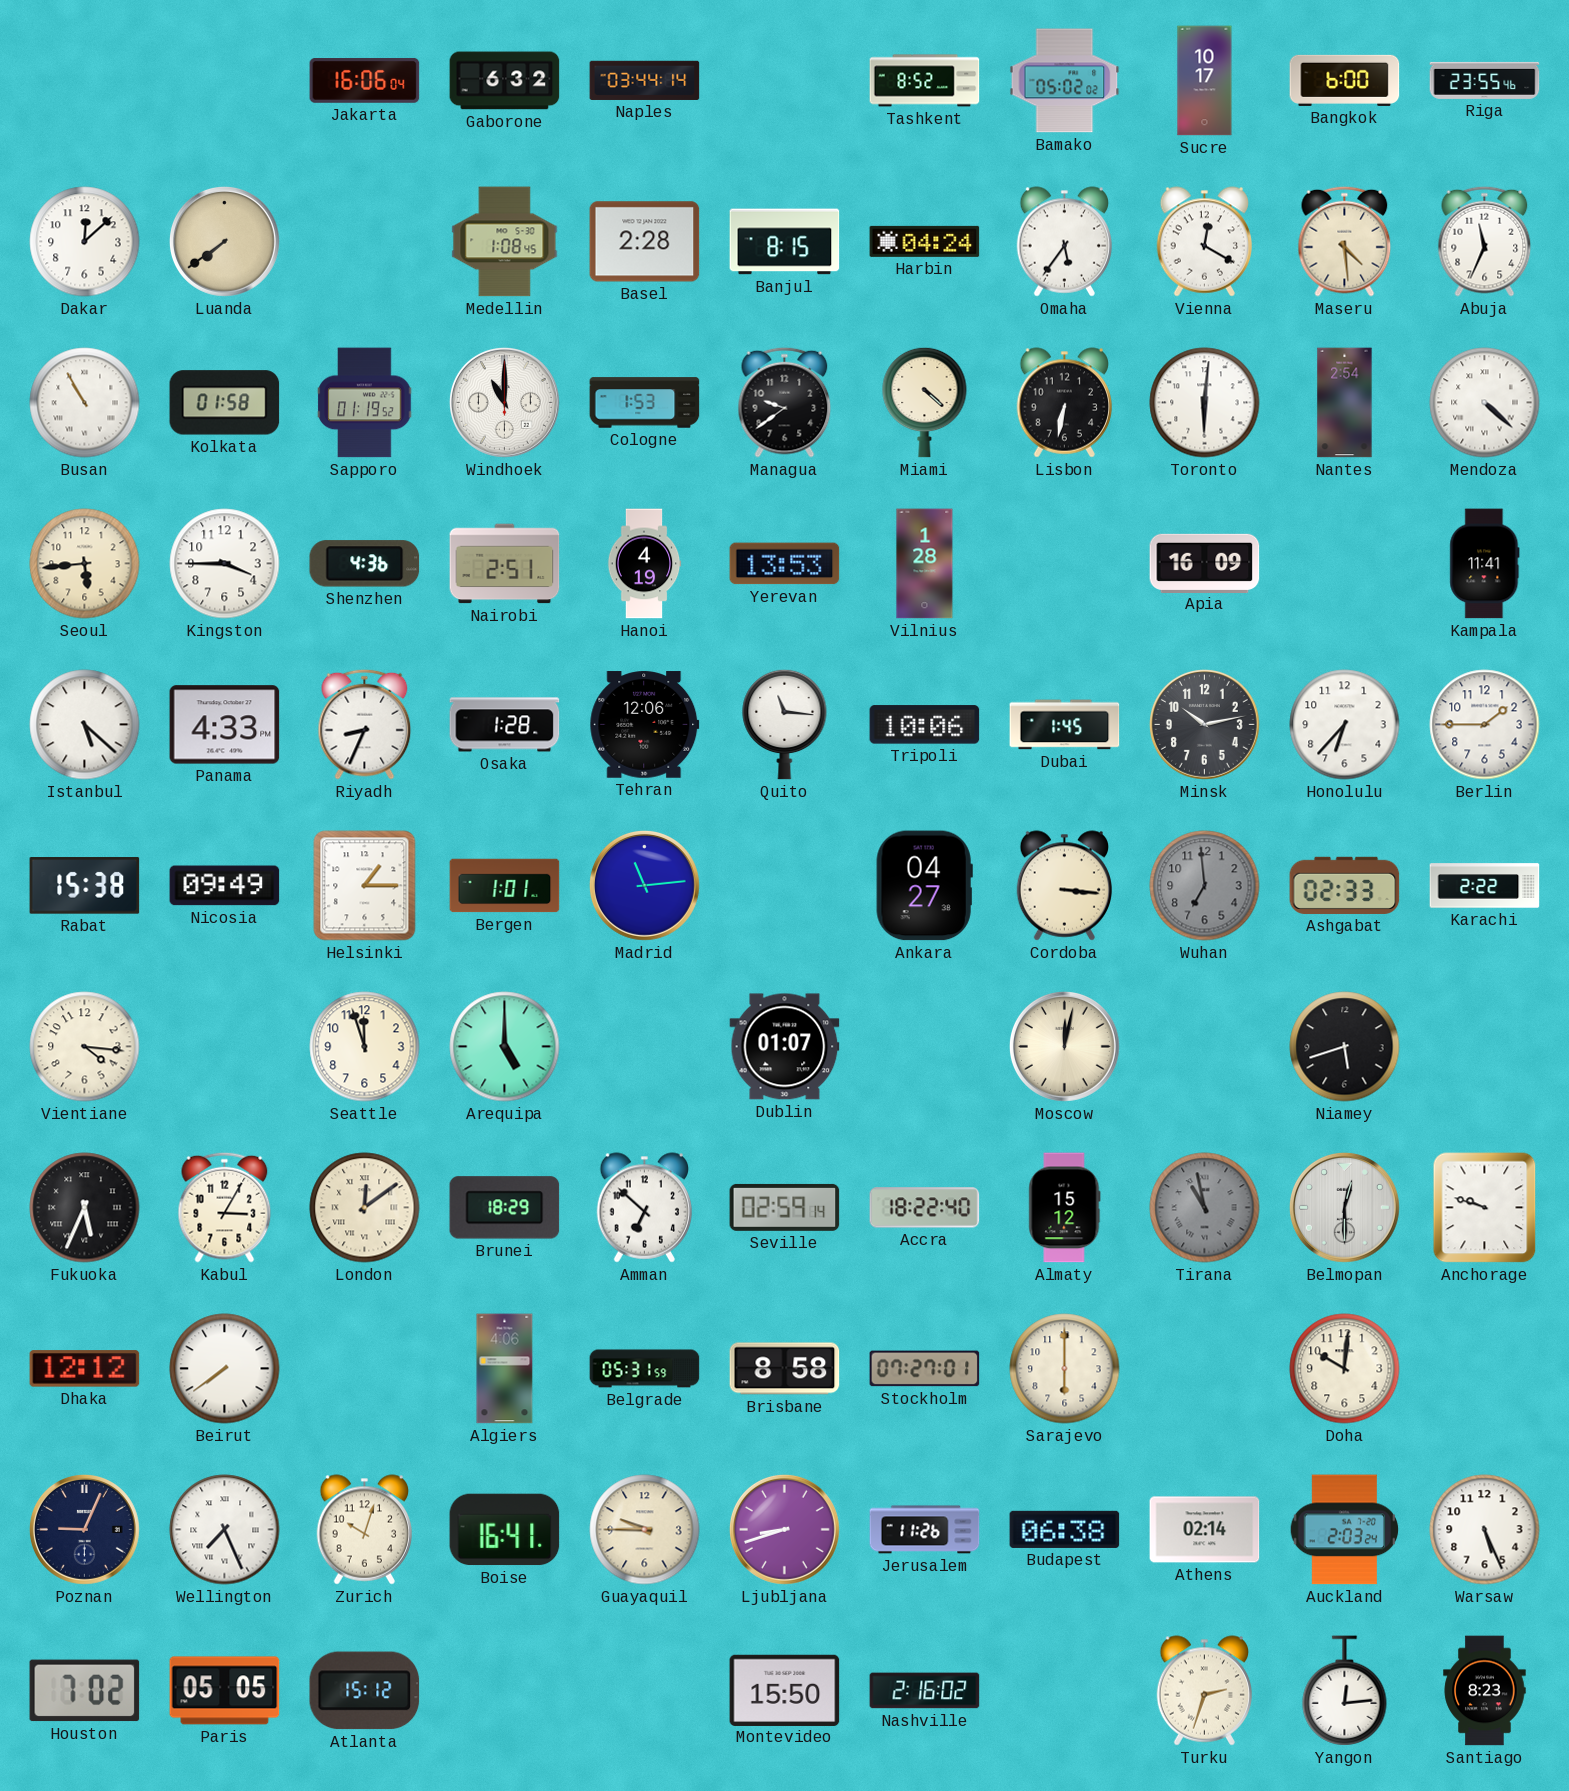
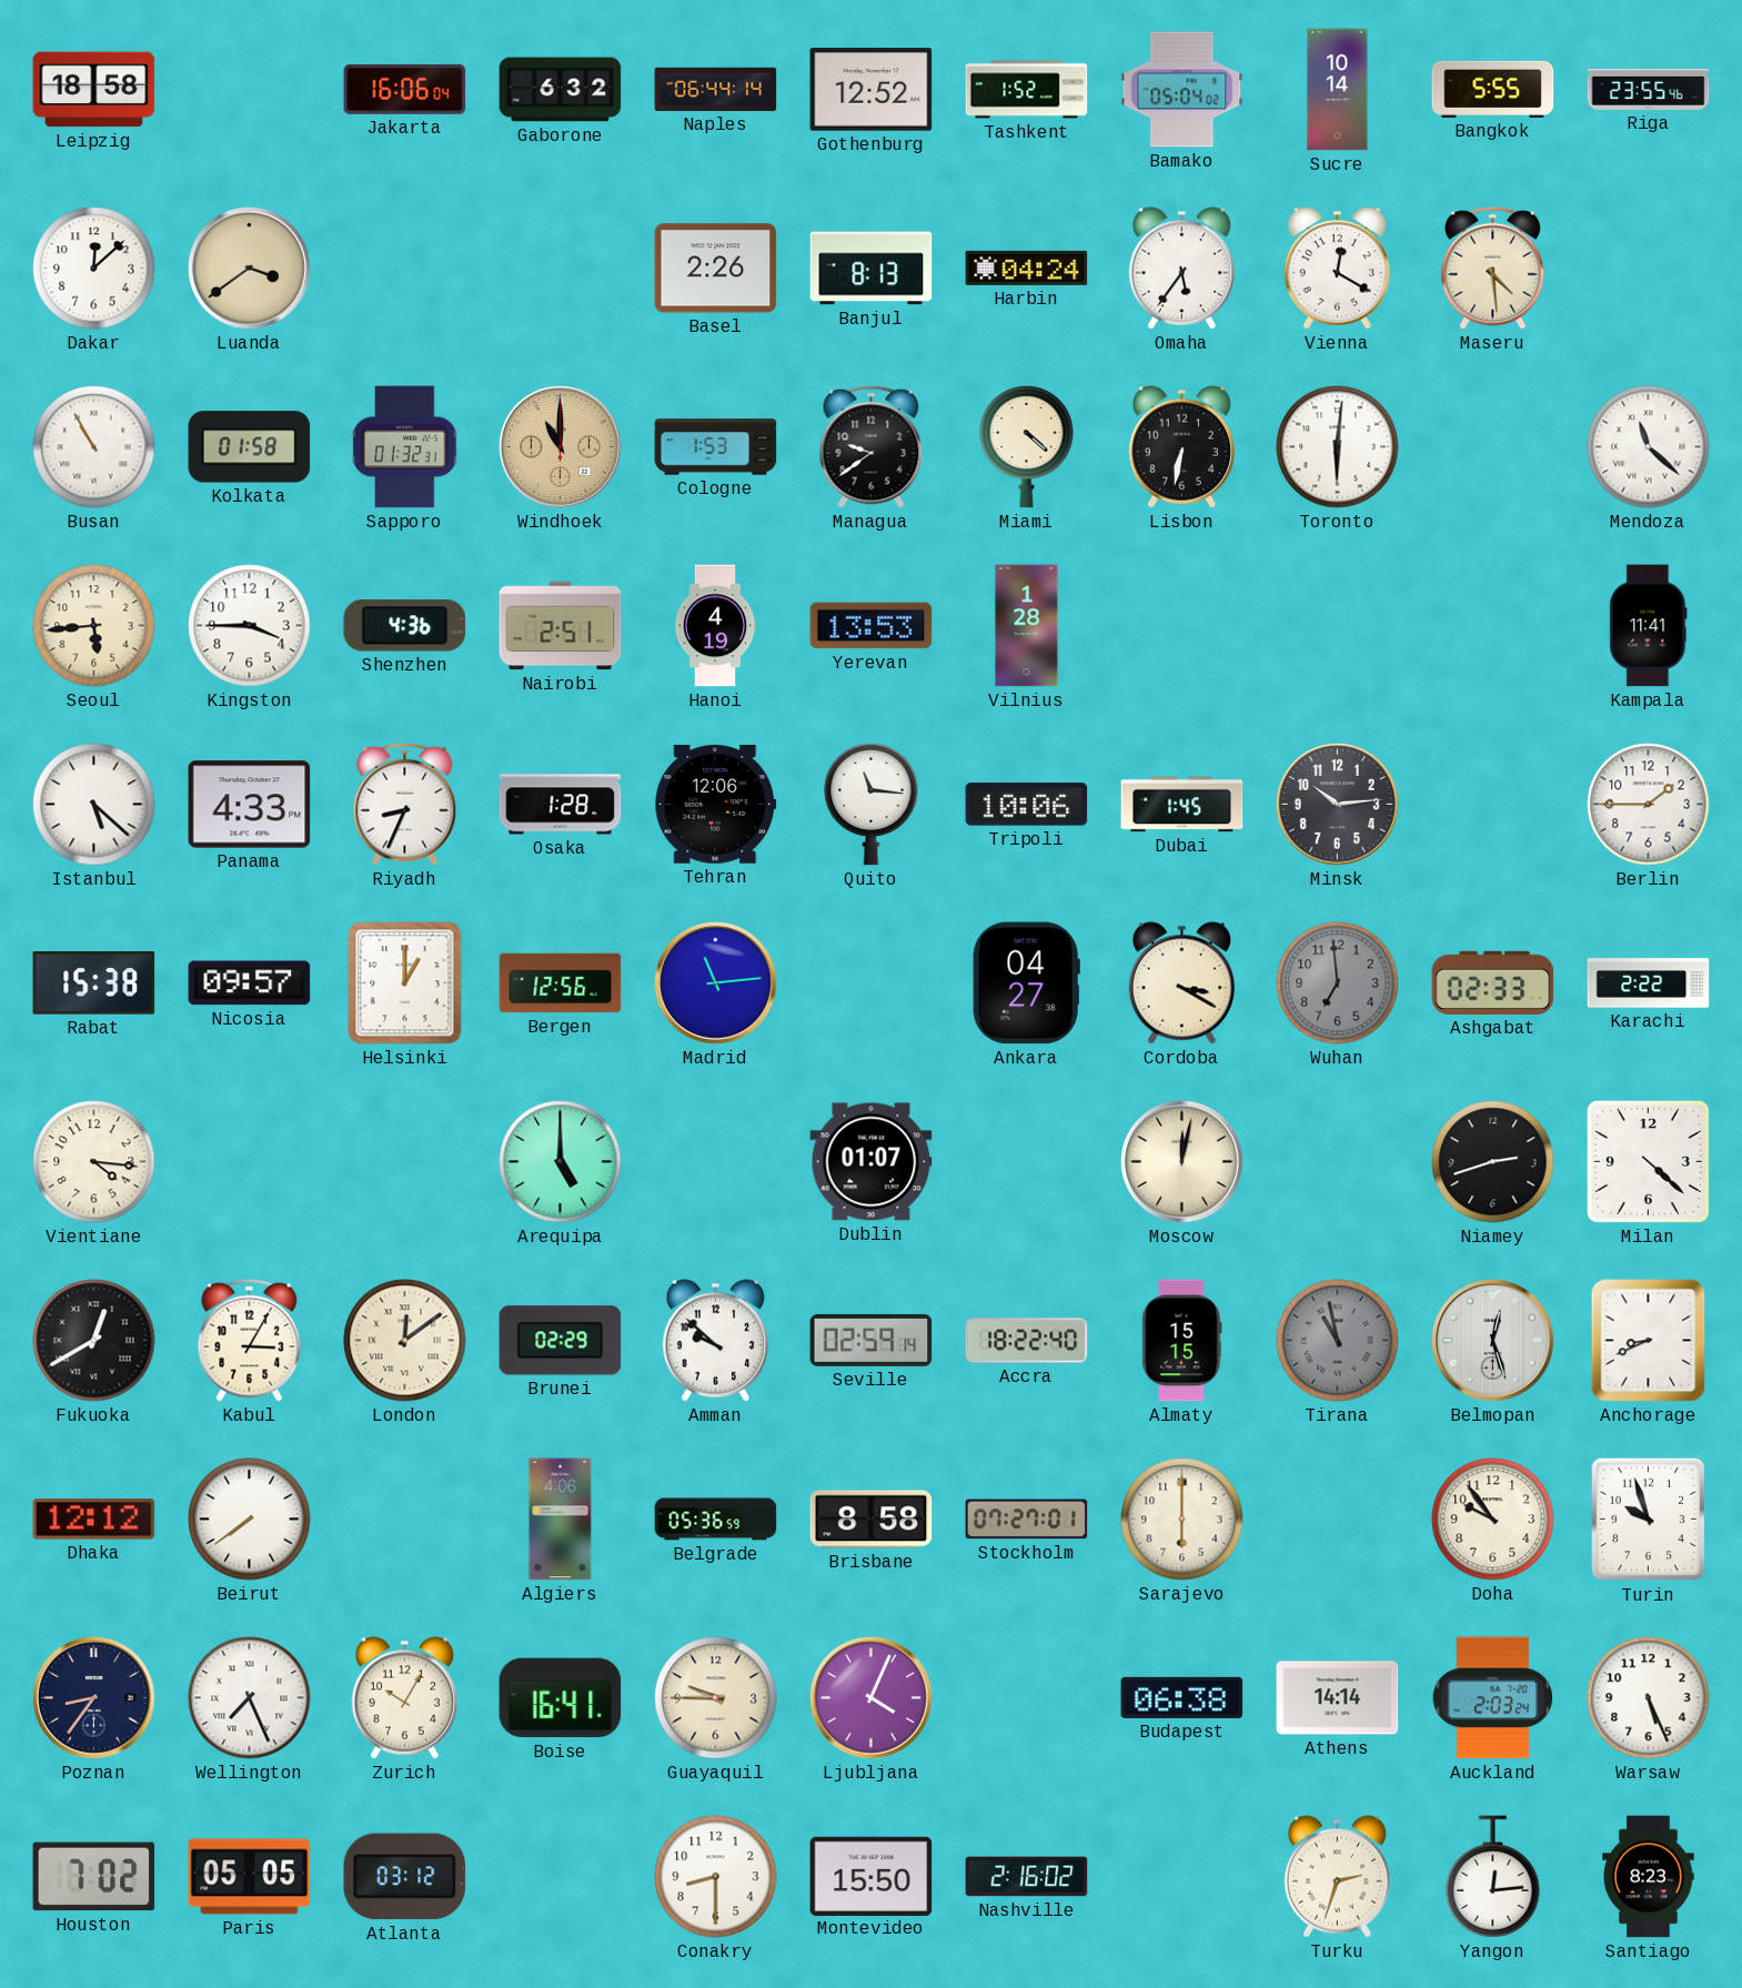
Leipzig: none -> 18:58
Naples: 03:44 -> 06:44
Gothenburg: none -> 12:52
Tashkent: 8:52 -> 1:52
Bamako: 05:02 -> 05:04
Sucre: 10:17 -> 10:14
Bangkok: 6:00 -> 5:55
Luanda: 7:39 -> 3:39
Medellin: 1:08 -> none
Basel: 2:28 -> 2:26
Banjul: 8:15 -> 8:13
Abuja: 11:34 -> none
Sapporo: 01:19 -> 01:32
Windhoek dial: white -> champagne
Nantes: 2:54 -> none
Mendoza: 4:22 -> 11:22
Apia: 16:09 -> none
Minsk: 10:13 -> 10:14
Honolulu: 6:37 -> none
Nicosia: 09:49 -> 09:57
Helsinki: 1:15 -> 1:00
Bergen: 1:01 -> 12:56
Cordoba: 3:16 -> 3:20
Seattle: 11:57 -> none
Niamey: 5:42 -> 2:42
Milan: none -> 4:22
Fukuoka: 5:34 -> 12:40
Brunei: 18:29 -> 02:29
Amman: 6:52 -> 9:52
Almaty: 15:12 -> 15:15
Belmopan: 12:30 -> 12:27
Anchorage: 9:48 -> 8:41
Belgrade: 05:31 -> 05:36
Doha: 10:01 -> 9:54
Turin: none -> 9:57
Poznan: 9:04 -> 8:36
Zurich: 10:03 -> 10:05
Ljubljana: 8:42 -> 4:04
Jerusalem: 11:26 -> none
Athens: 02:14 -> 14:14
Atlanta: 15:12 -> 03:12
Conakry: none -> 8:30
